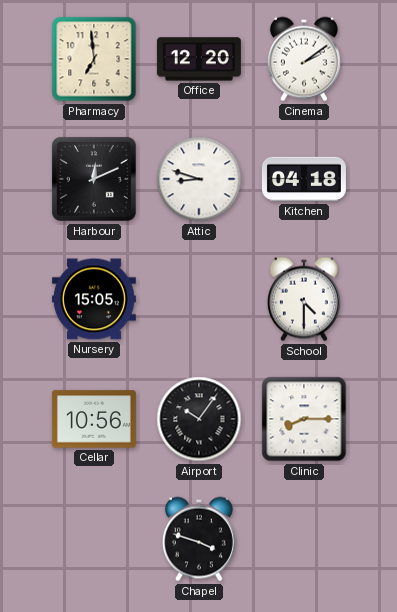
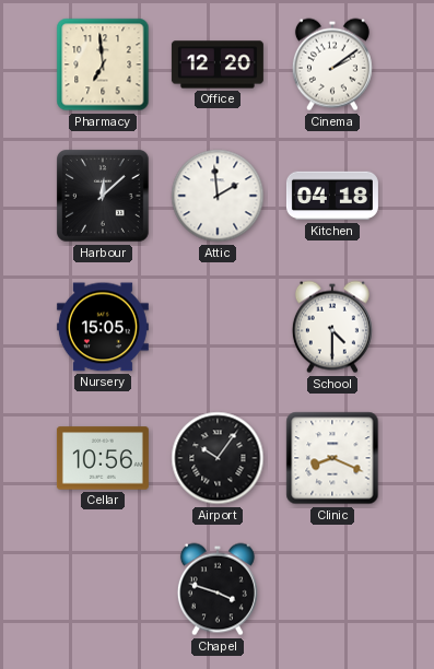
Harbour: 12:11 -> 12:08
Attic: 8:48 -> 1:59
Clinic: 8:15 -> 8:19
